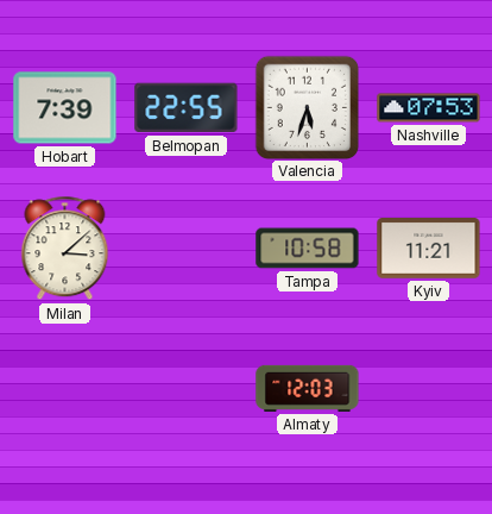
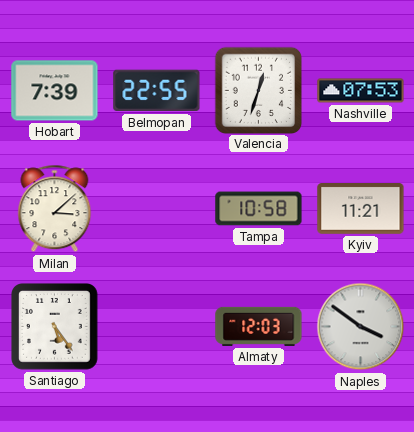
Valencia: 5:33 -> 12:33
Santiago: none -> 5:24
Naples: none -> 3:51
